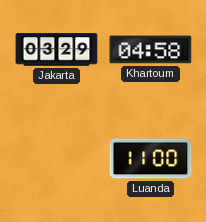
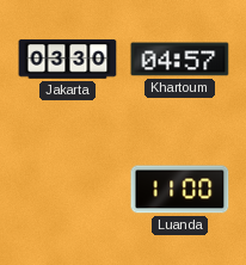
Jakarta: 03:29 -> 03:30
Khartoum: 04:58 -> 04:57
